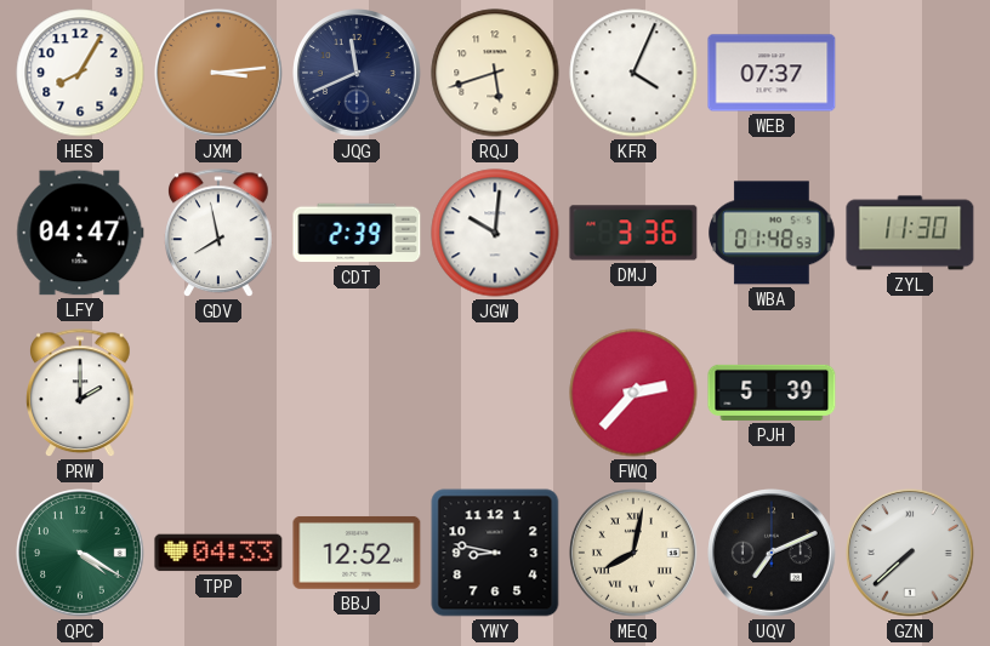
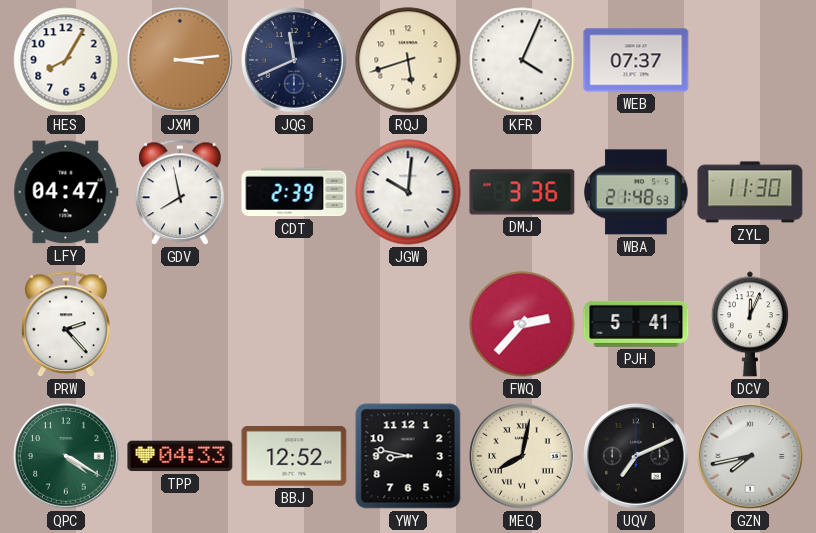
WBA: 01:48 -> 21:48
PRW: 2:00 -> 2:23
PJH: 5:39 -> 5:41
DCV: none -> 12:04
GZN: 7:38 -> 7:43
